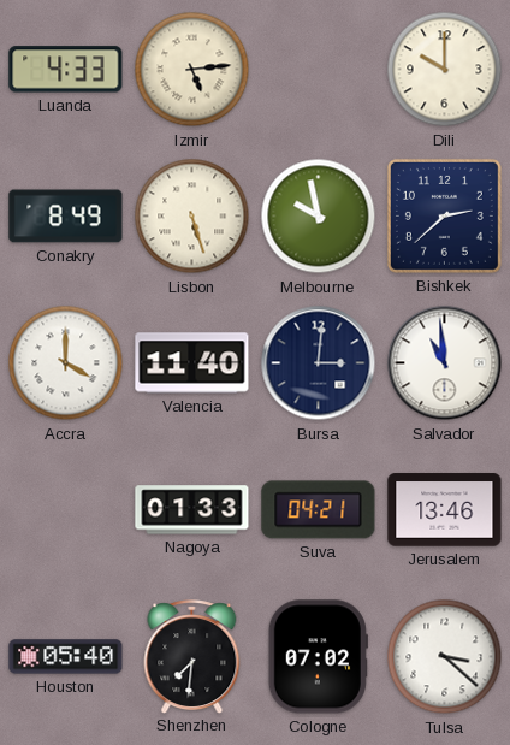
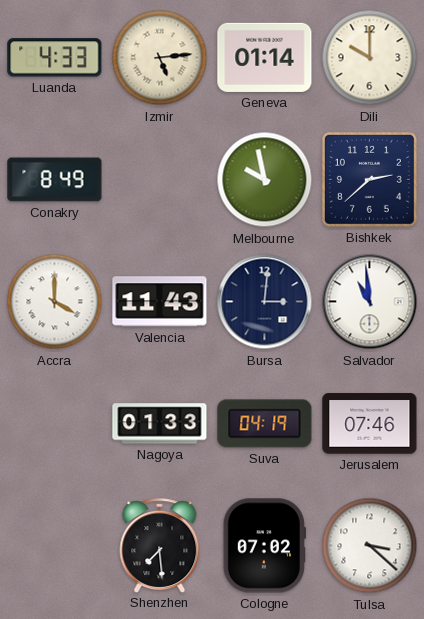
Geneva: none -> 01:14
Lisbon: 5:27 -> none
Valencia: 11:40 -> 11:43
Suva: 04:21 -> 04:19
Jerusalem: 13:46 -> 07:46
Houston: 05:40 -> none
Shenzhen: 7:31 -> 7:29
